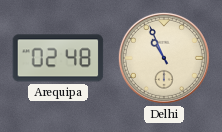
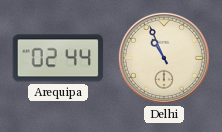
Arequipa: 02:48 -> 02:44
